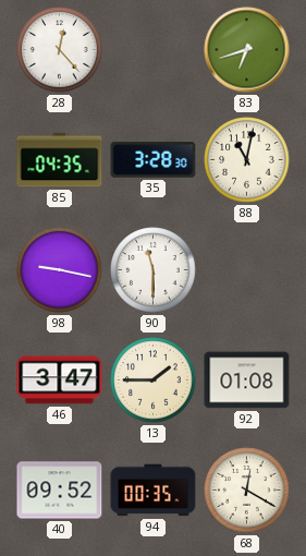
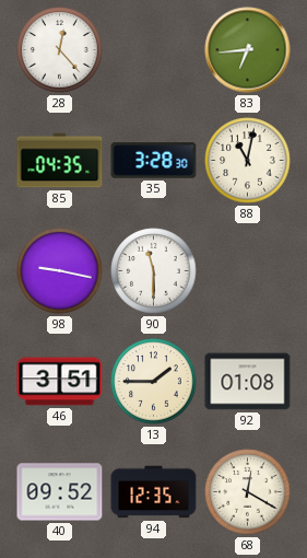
83: 6:42 -> 6:44
46: 3:47 -> 3:51
94: 00:35 -> 12:35
